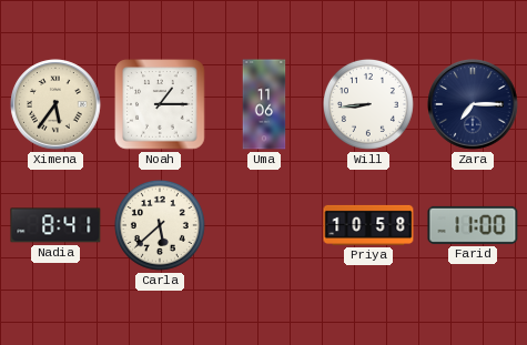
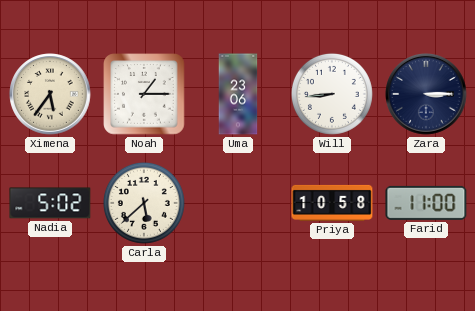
Uma: 11:06 -> 23:06
Zara: 7:15 -> 3:15
Nadia: 8:41 -> 5:02
